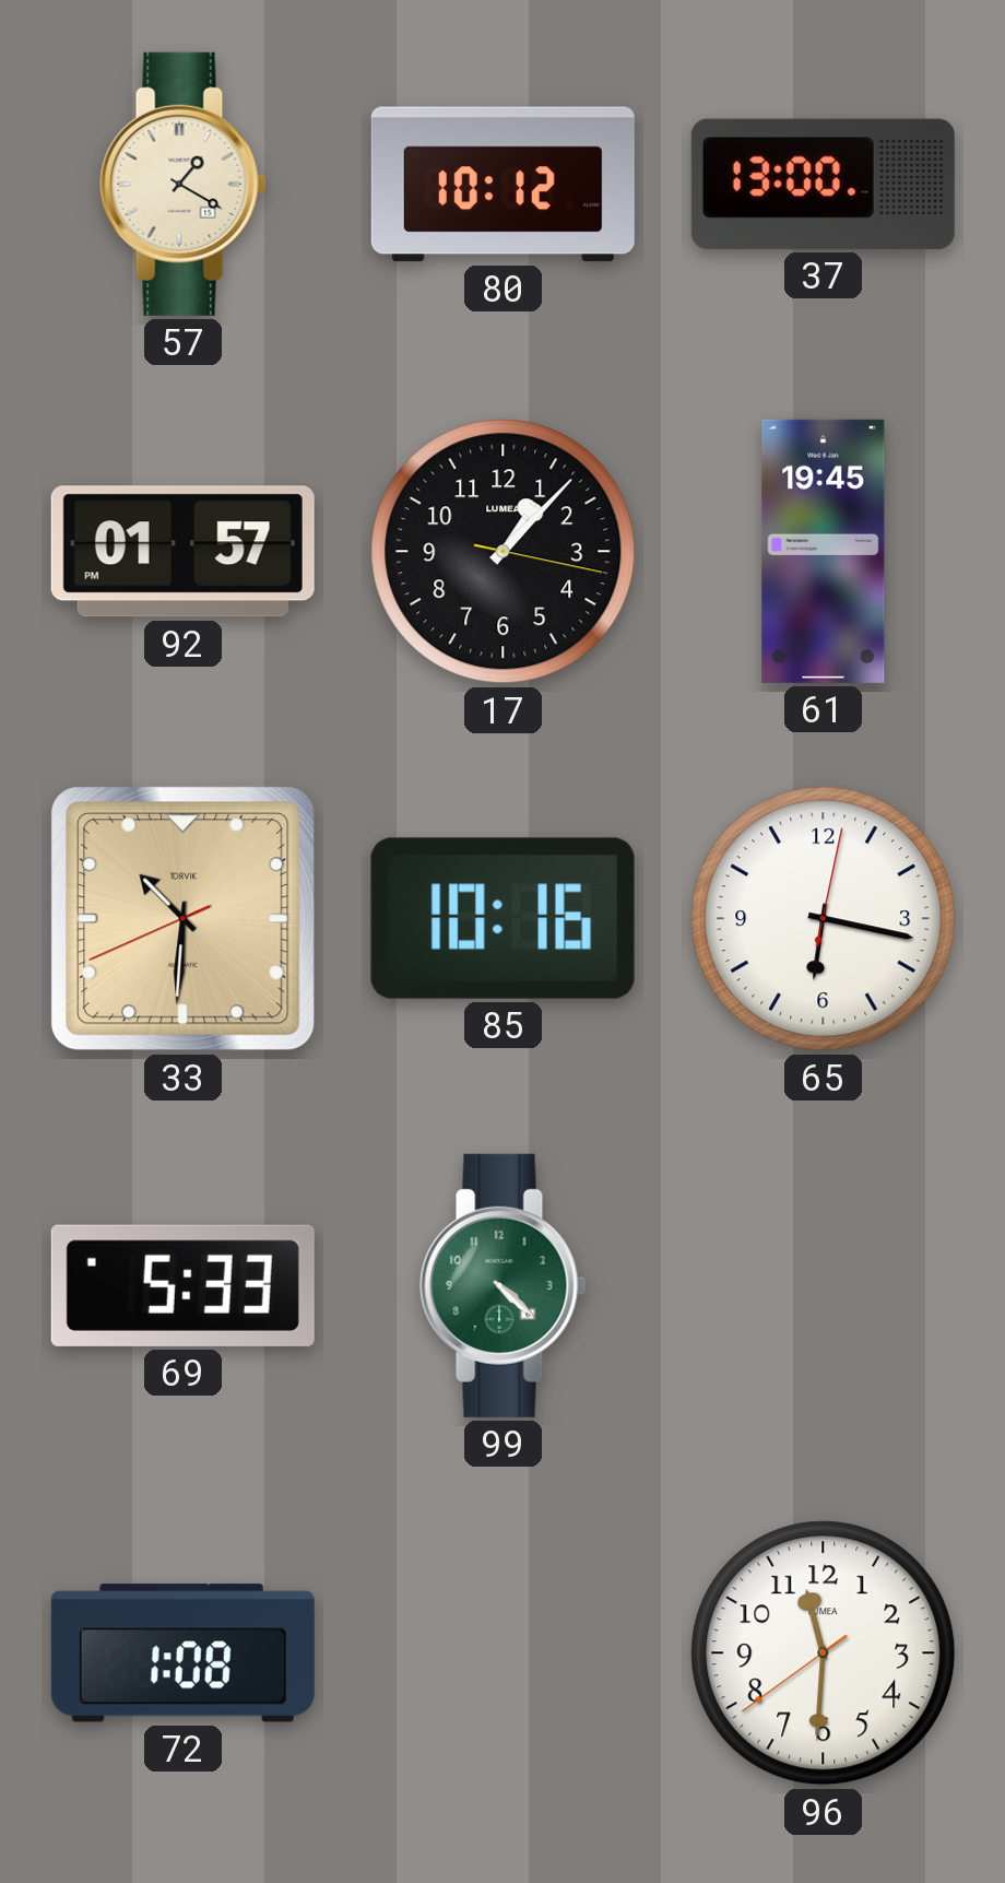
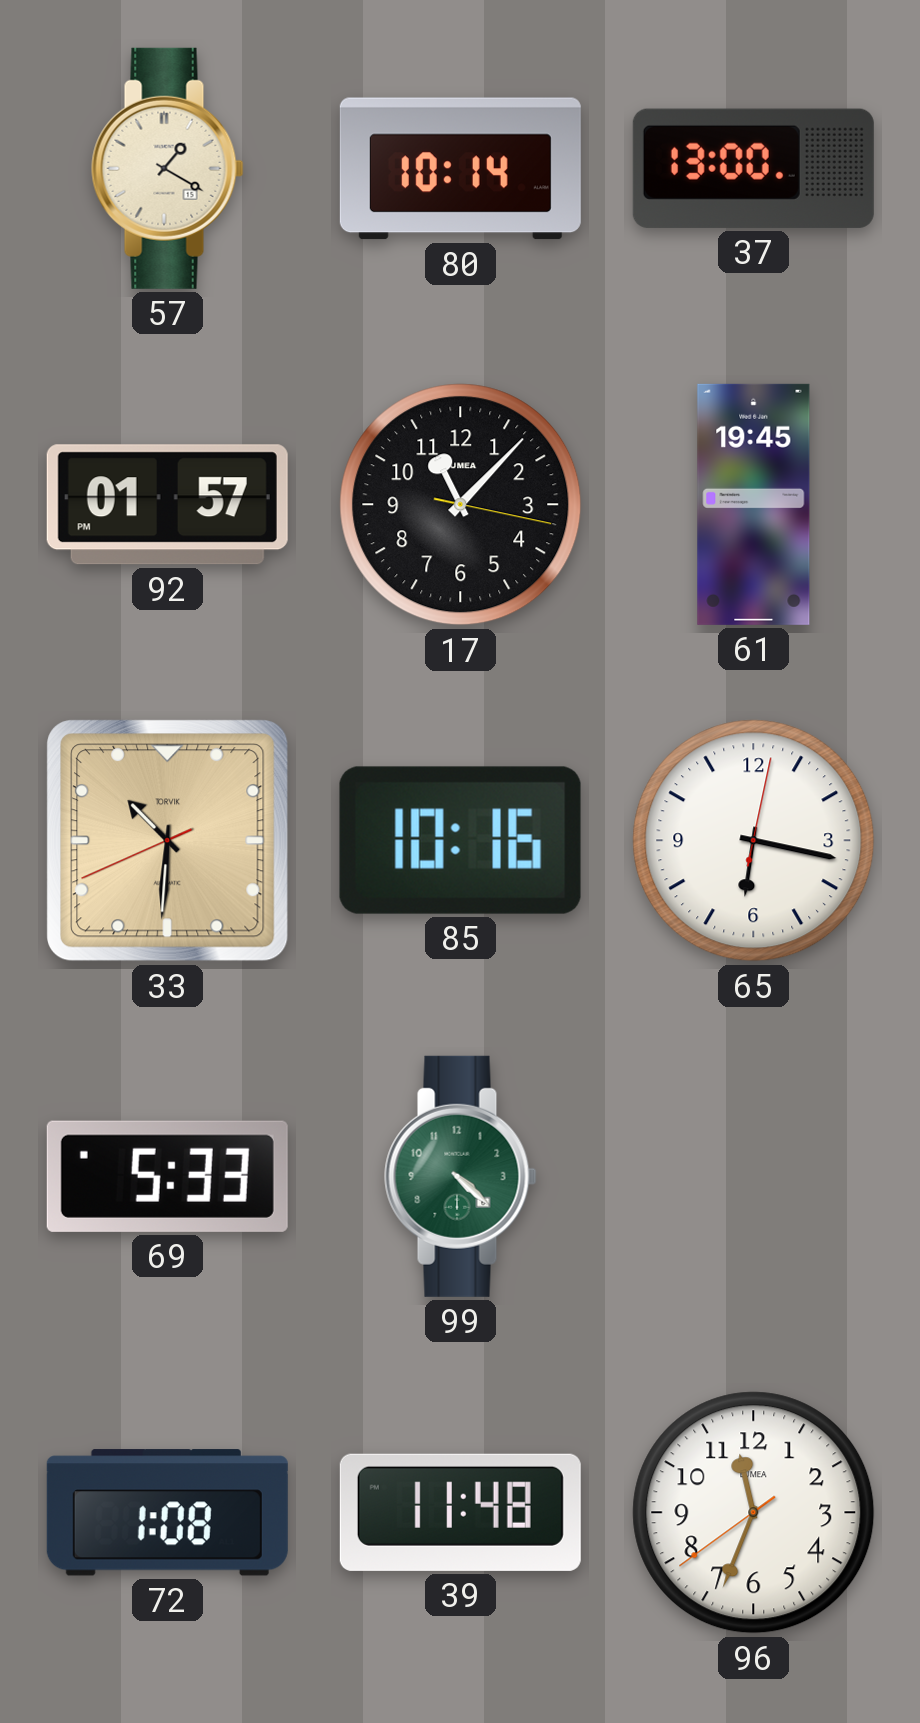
80: 10:12 -> 10:14
17: 1:07 -> 11:07
39: none -> 11:48
96: 11:30 -> 11:33
